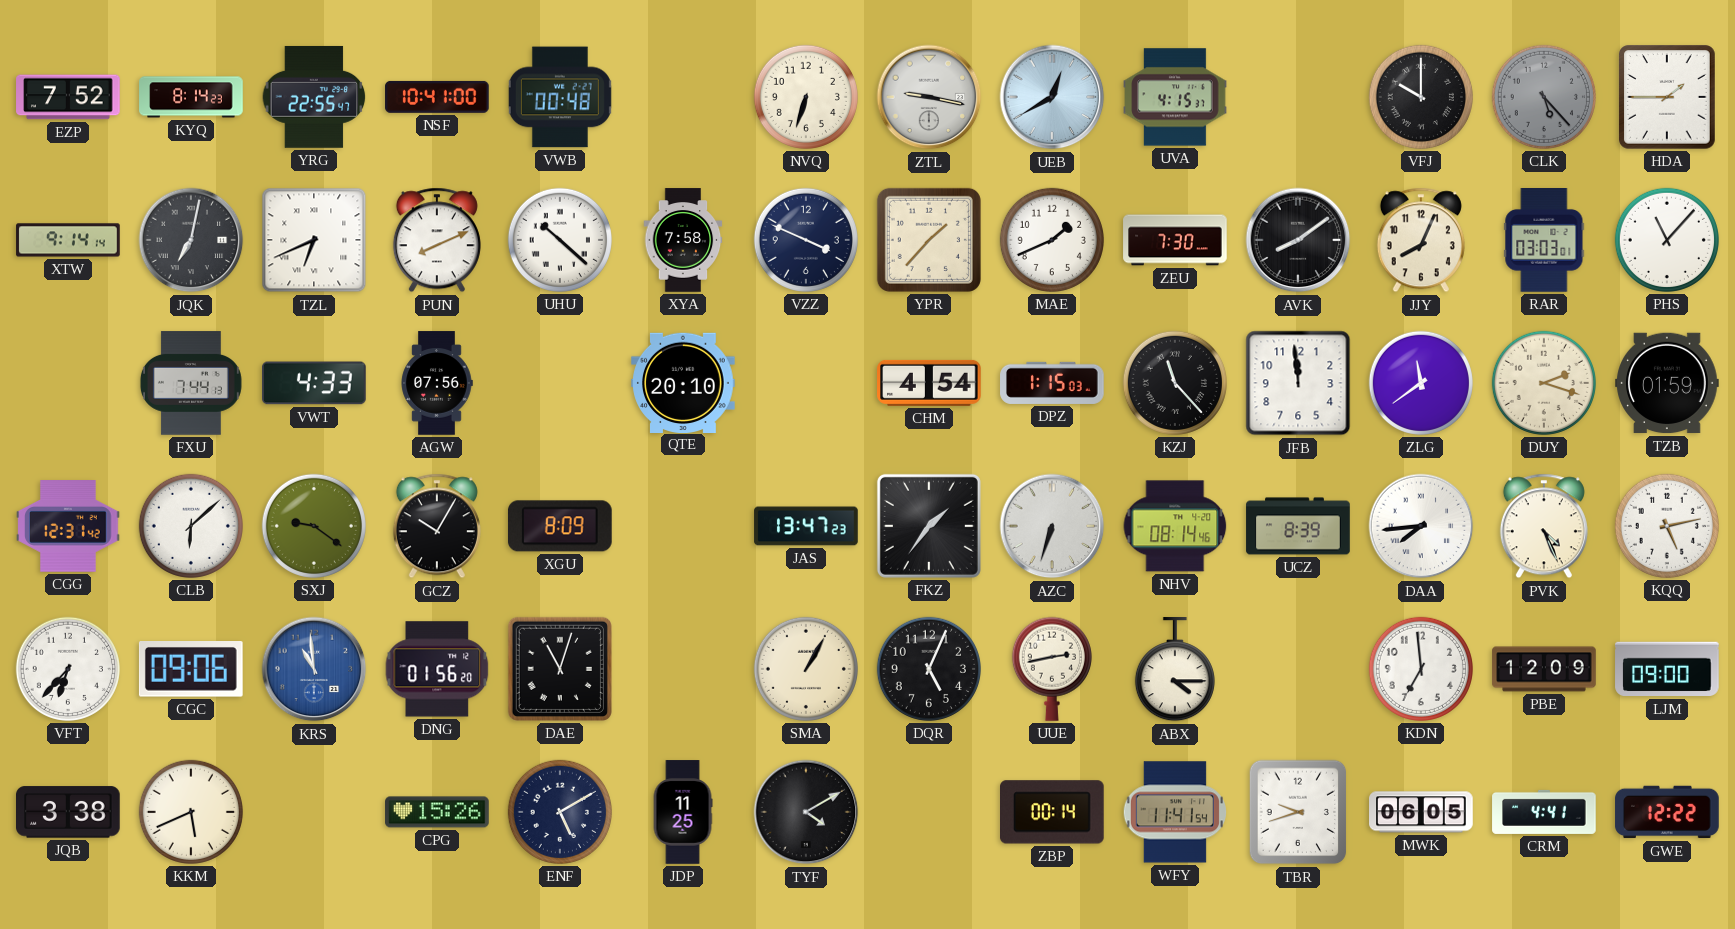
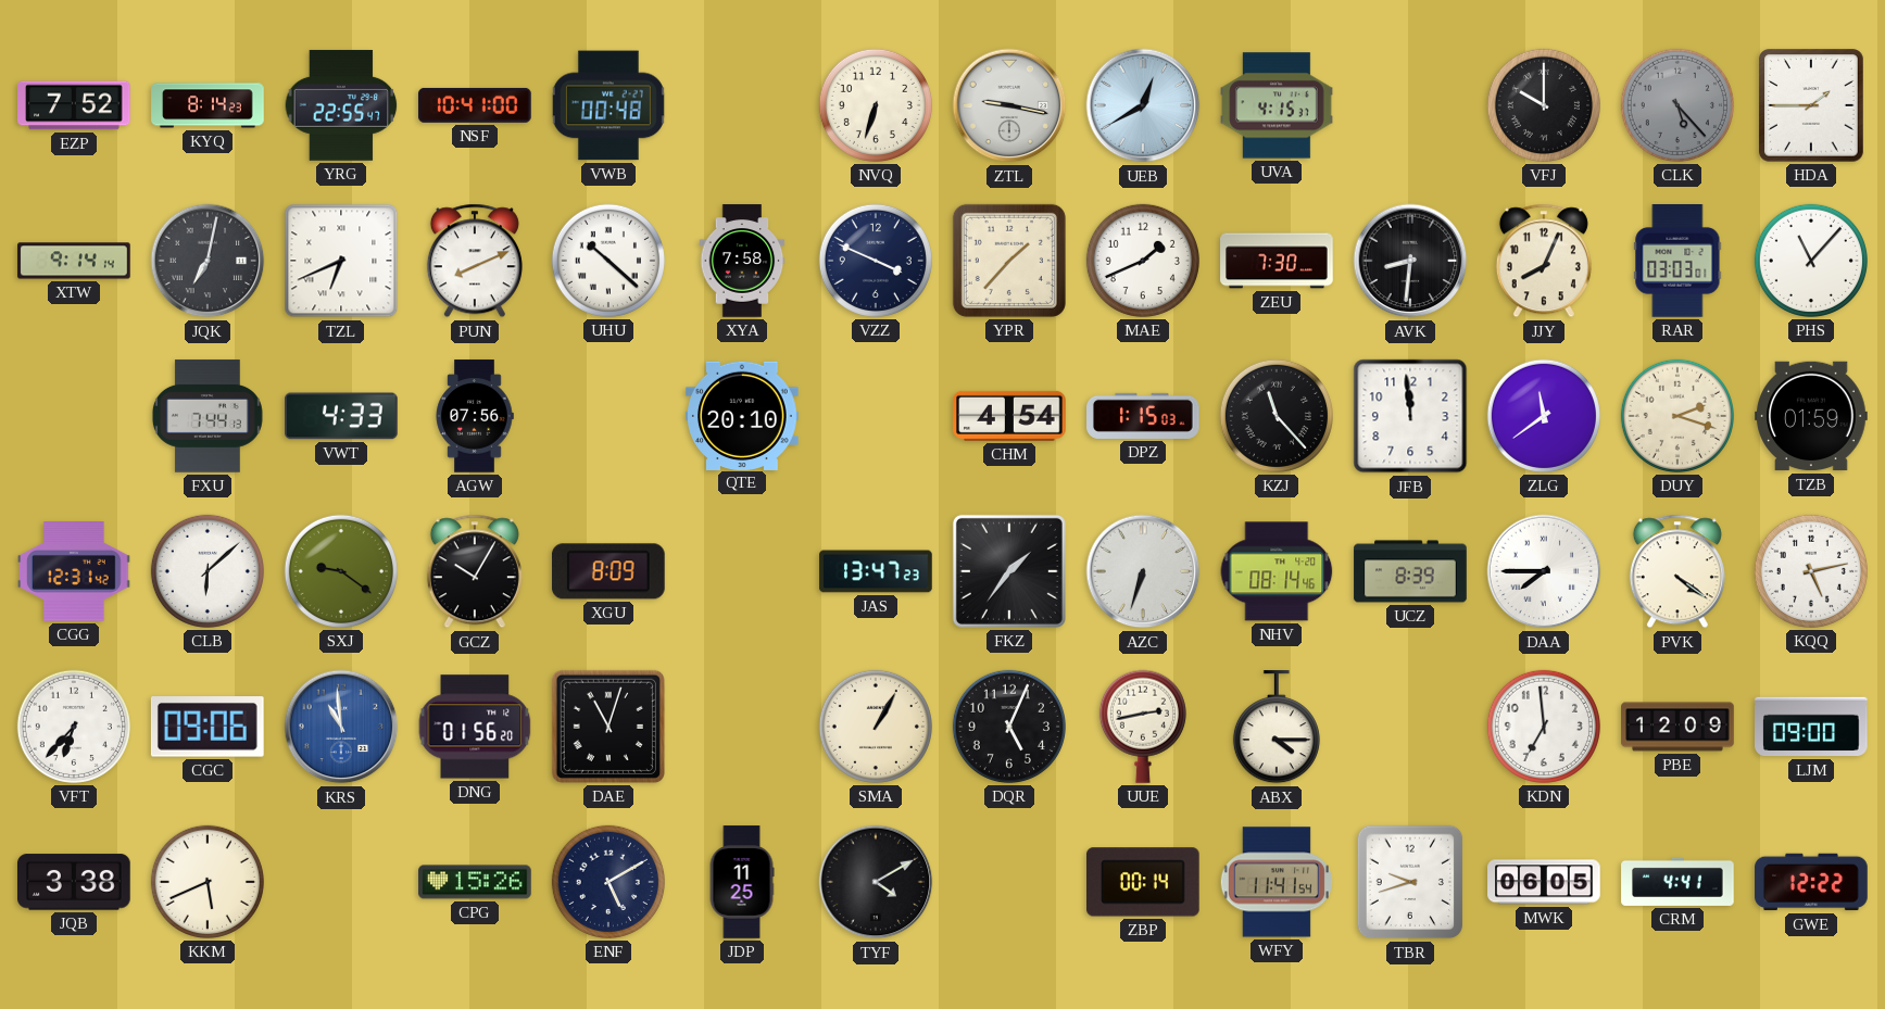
AVK: 8:09 -> 8:31
DAA: 7:44 -> 7:45
PVK: 4:26 -> 4:21
